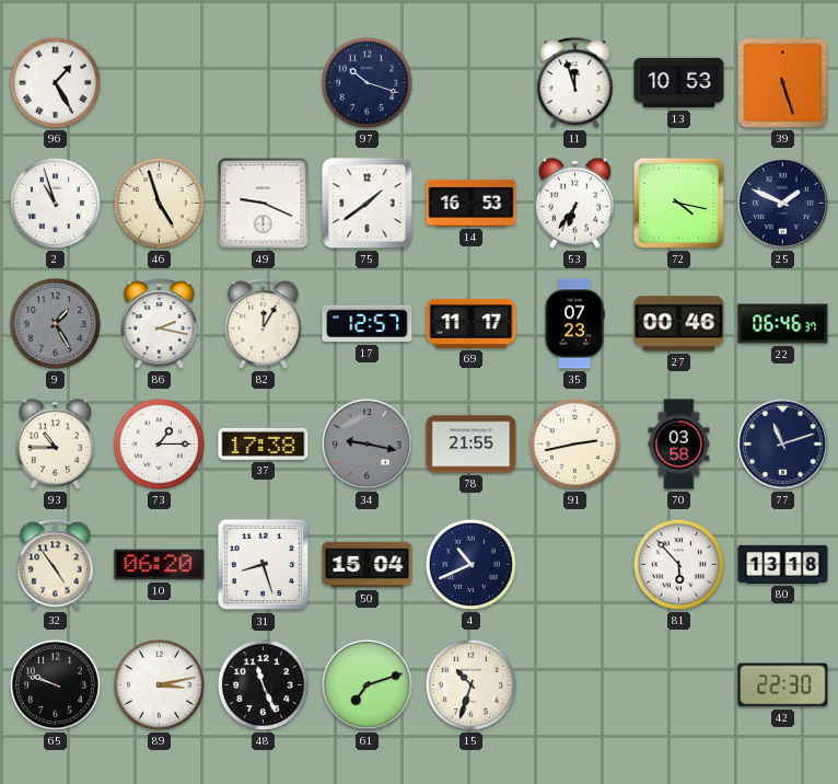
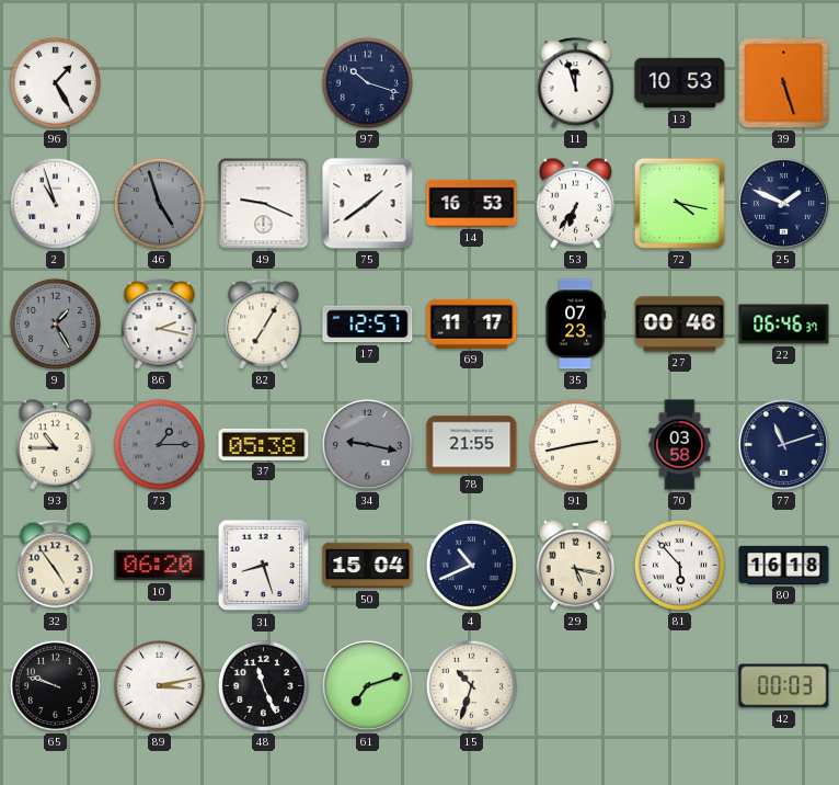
46 dial: cream -> grey
82: 12:05 -> 7:05
73 dial: white -> grey
37: 17:38 -> 05:38
29: none -> 5:17
80: 13:18 -> 16:18
42: 22:30 -> 00:03
